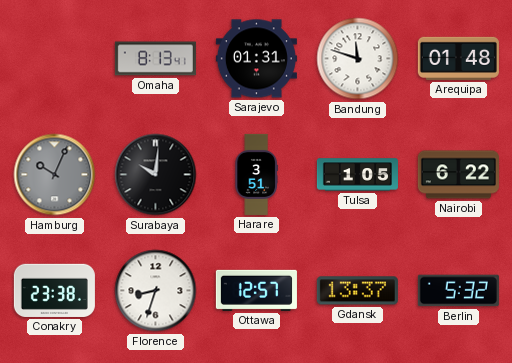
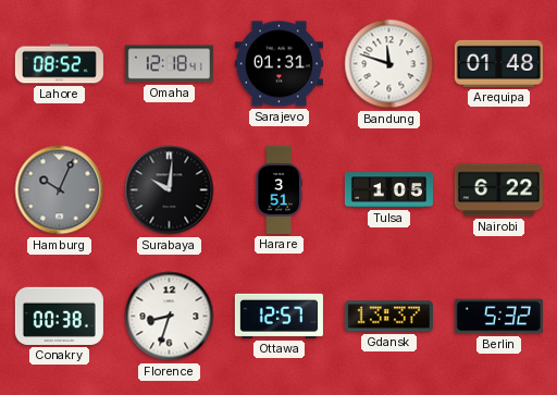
Lahore: none -> 08:52
Omaha: 8:13 -> 12:18
Conakry: 23:38 -> 00:38
